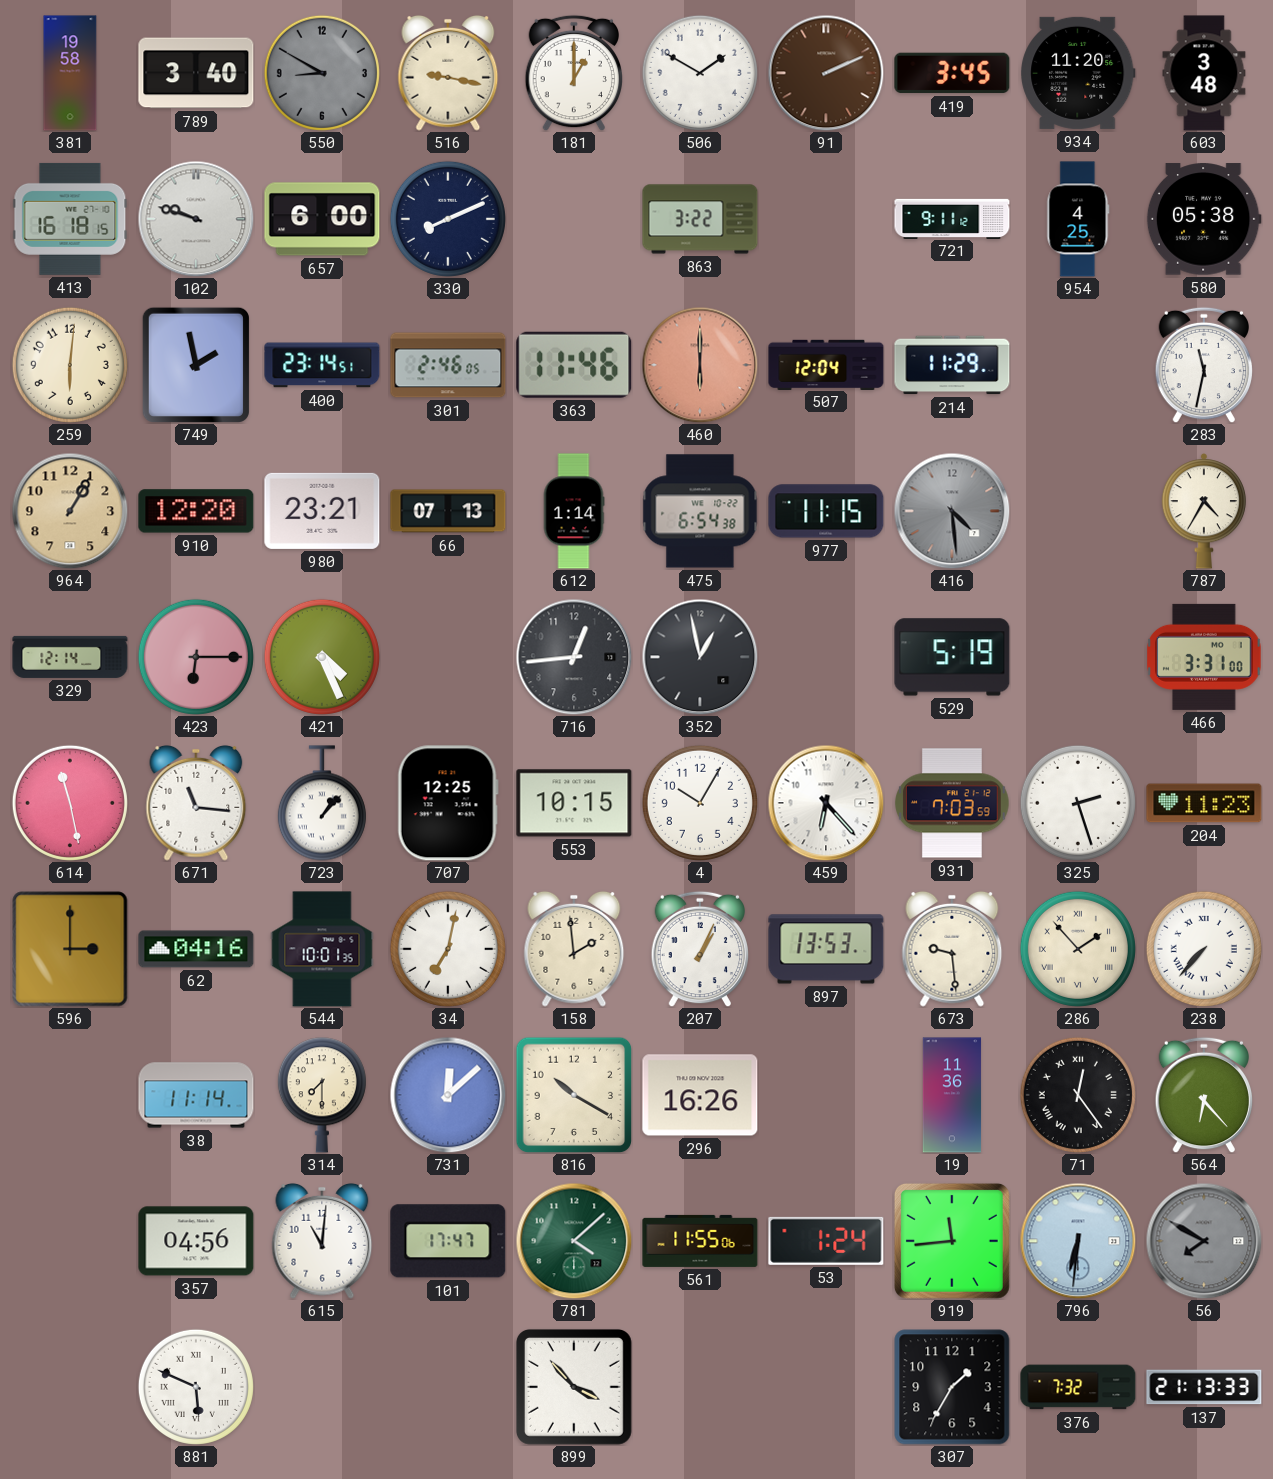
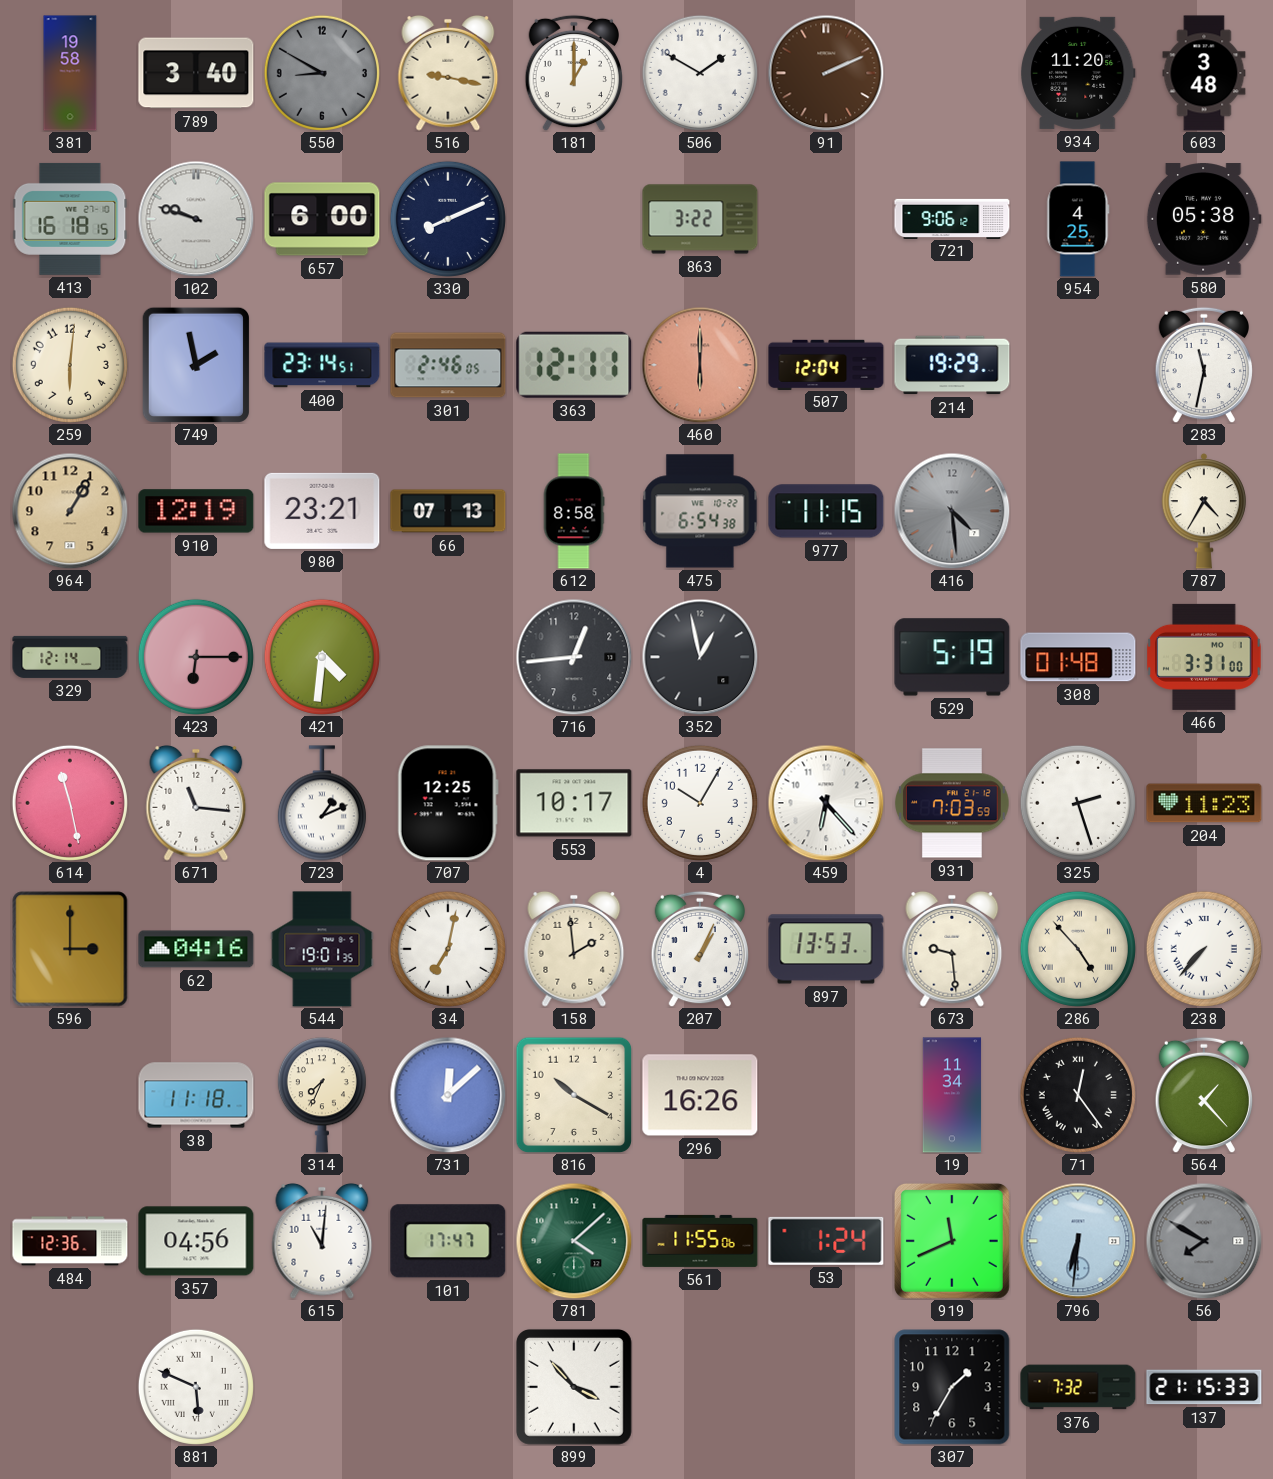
419: 3:45 -> none
721: 9:11 -> 9:06
363: 11:46 -> 12:11
214: 11:29 -> 19:29
910: 12:20 -> 12:19
612: 1:14 -> 8:58
421: 4:26 -> 4:31
308: none -> 01:48
723: 1:07 -> 1:11
553: 10:15 -> 10:17
544: 10:01 -> 19:01
286: 1:53 -> 4:53
38: 11:14 -> 11:18
314: 7:30 -> 7:34
19: 11:36 -> 11:34
564: 6:23 -> 1:23
484: none -> 12:36
919: 11:44 -> 11:41
137: 21:13 -> 21:15
